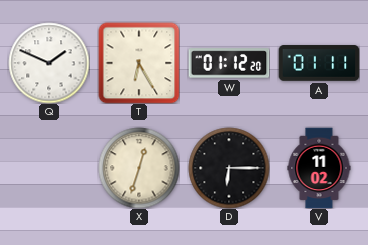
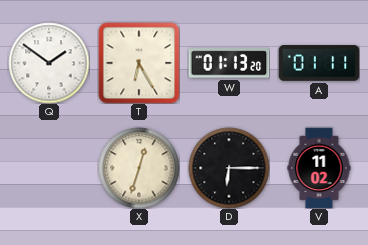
Q: 1:49 -> 1:51
W: 01:12 -> 01:13
